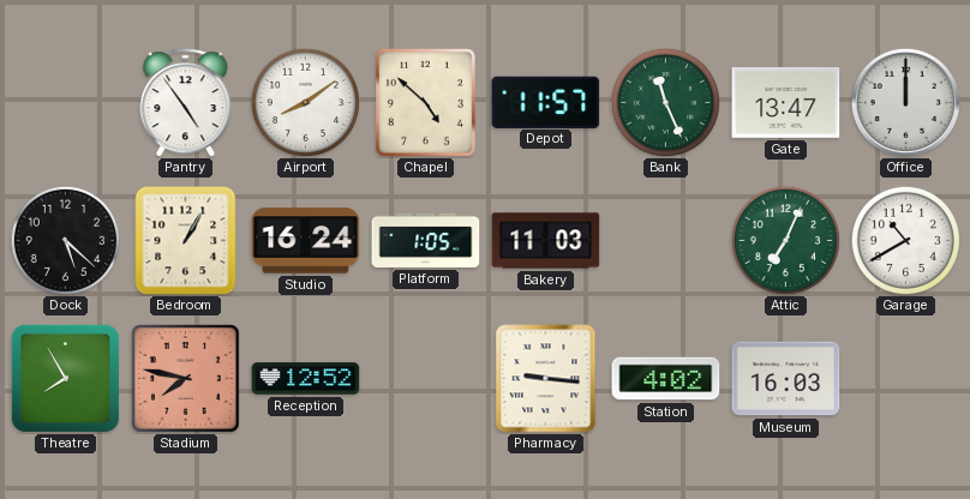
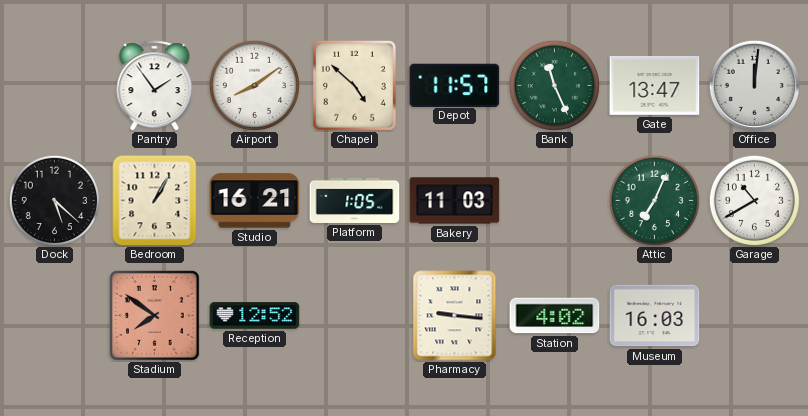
Pantry: 4:54 -> 1:54
Office: 12:00 -> 12:01
Studio: 16:24 -> 16:21
Theatre: 7:55 -> none
Stadium: 7:47 -> 7:51
